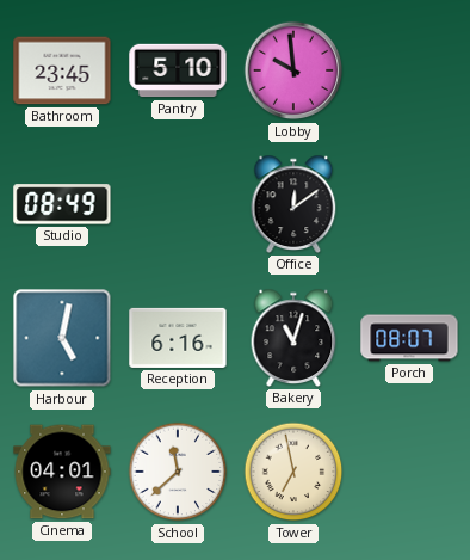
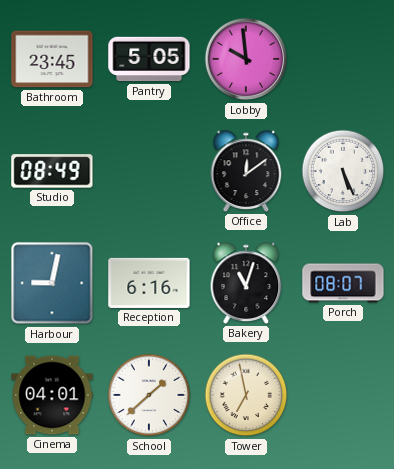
Pantry: 5:10 -> 5:05
Lab: none -> 5:26
Harbour: 5:02 -> 9:02
School: 11:38 -> 1:38
